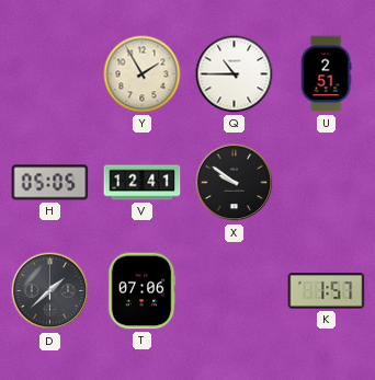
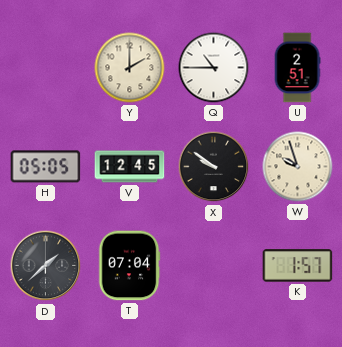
Y: 1:55 -> 2:00
V: 12:41 -> 12:45
W: none -> 9:57
T: 07:06 -> 07:04
